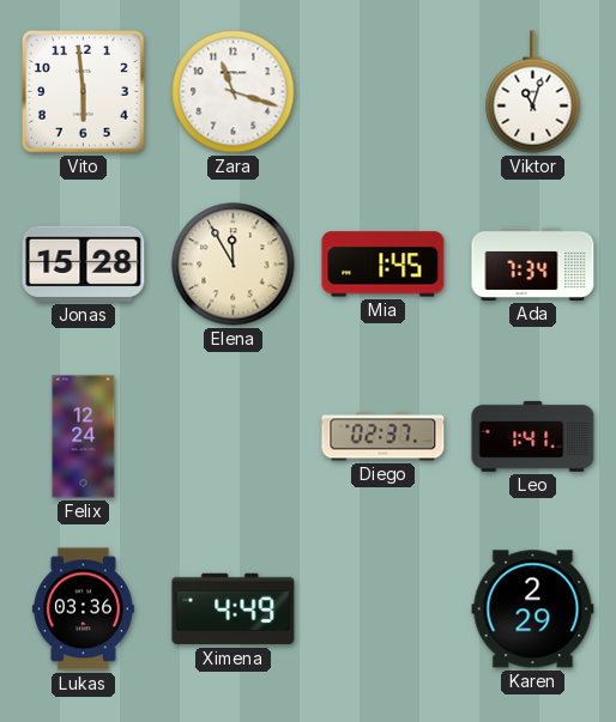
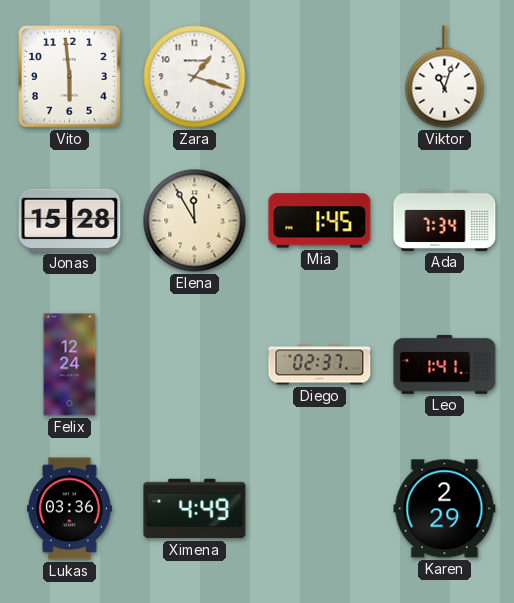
Zara: 11:18 -> 1:18
